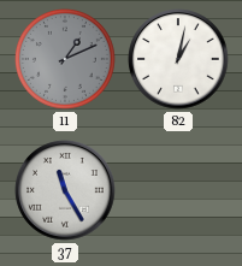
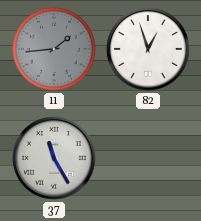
11: 1:11 -> 1:44
82: 1:02 -> 12:57
